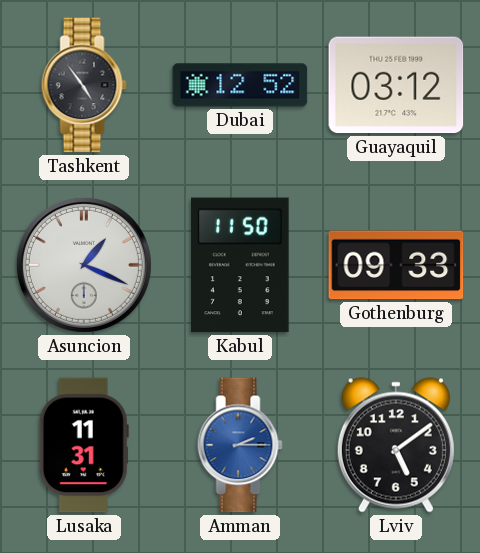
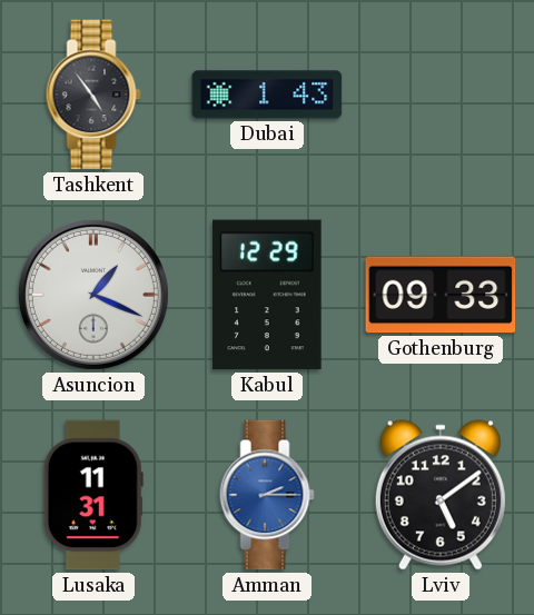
Dubai: 12:52 -> 1:43
Guayaquil: 03:12 -> none
Kabul: 11:50 -> 12:29
